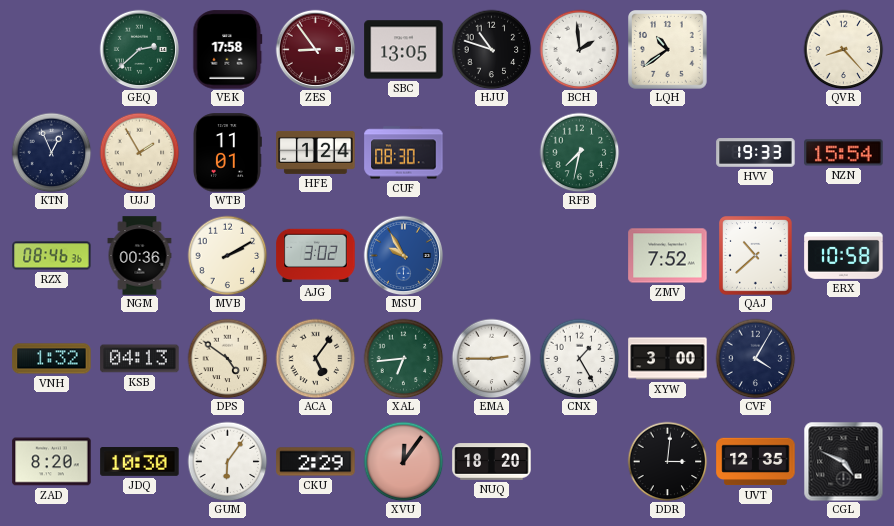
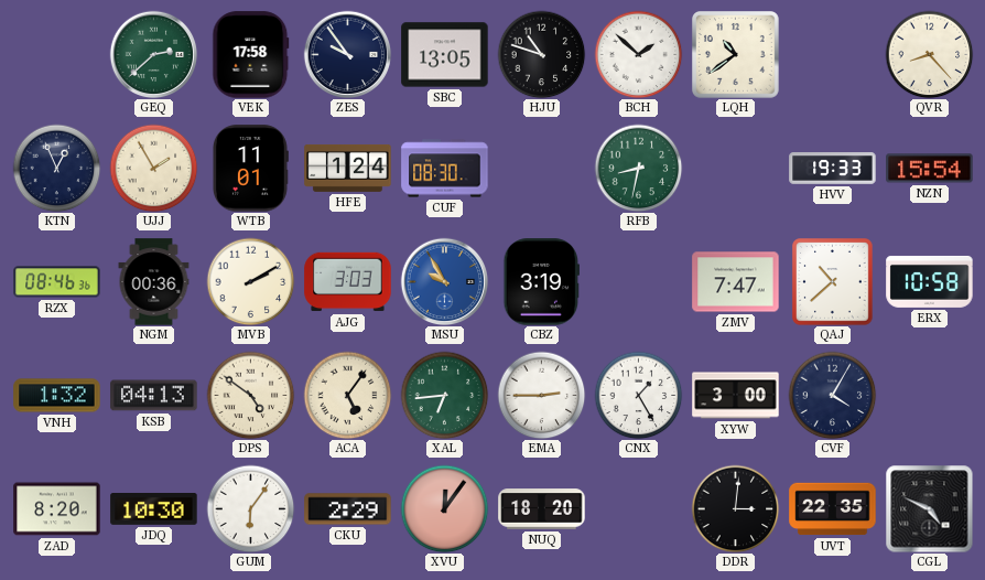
ZES: 8:54 -> 9:54
ZES dial: burgundy -> navy
BCH: 1:59 -> 1:52
RFB: 7:32 -> 8:32
AJG: 3:02 -> 3:03
CBZ: none -> 3:19
ZMV: 7:52 -> 7:47
UVT: 12:35 -> 22:35
